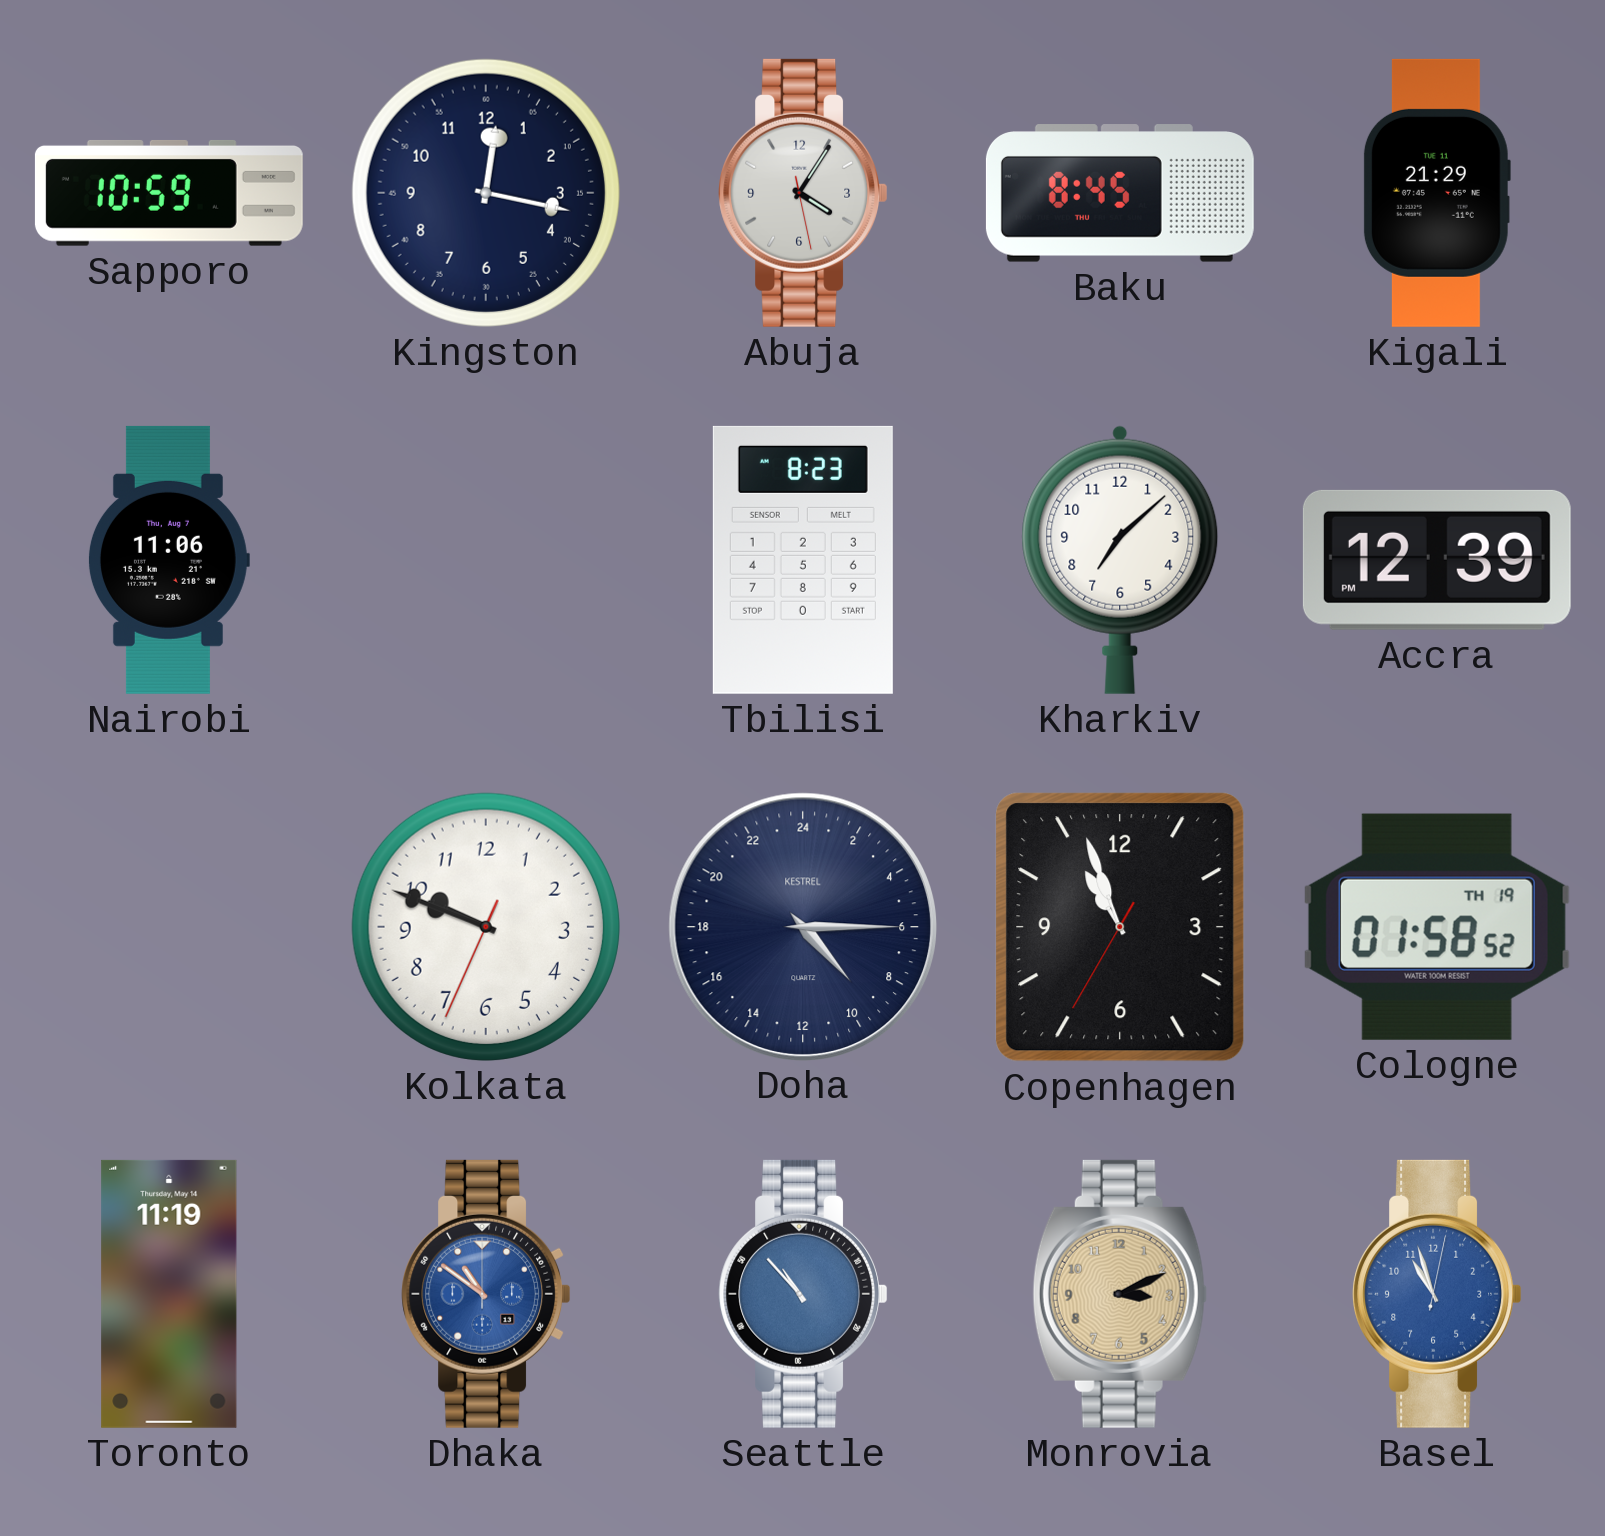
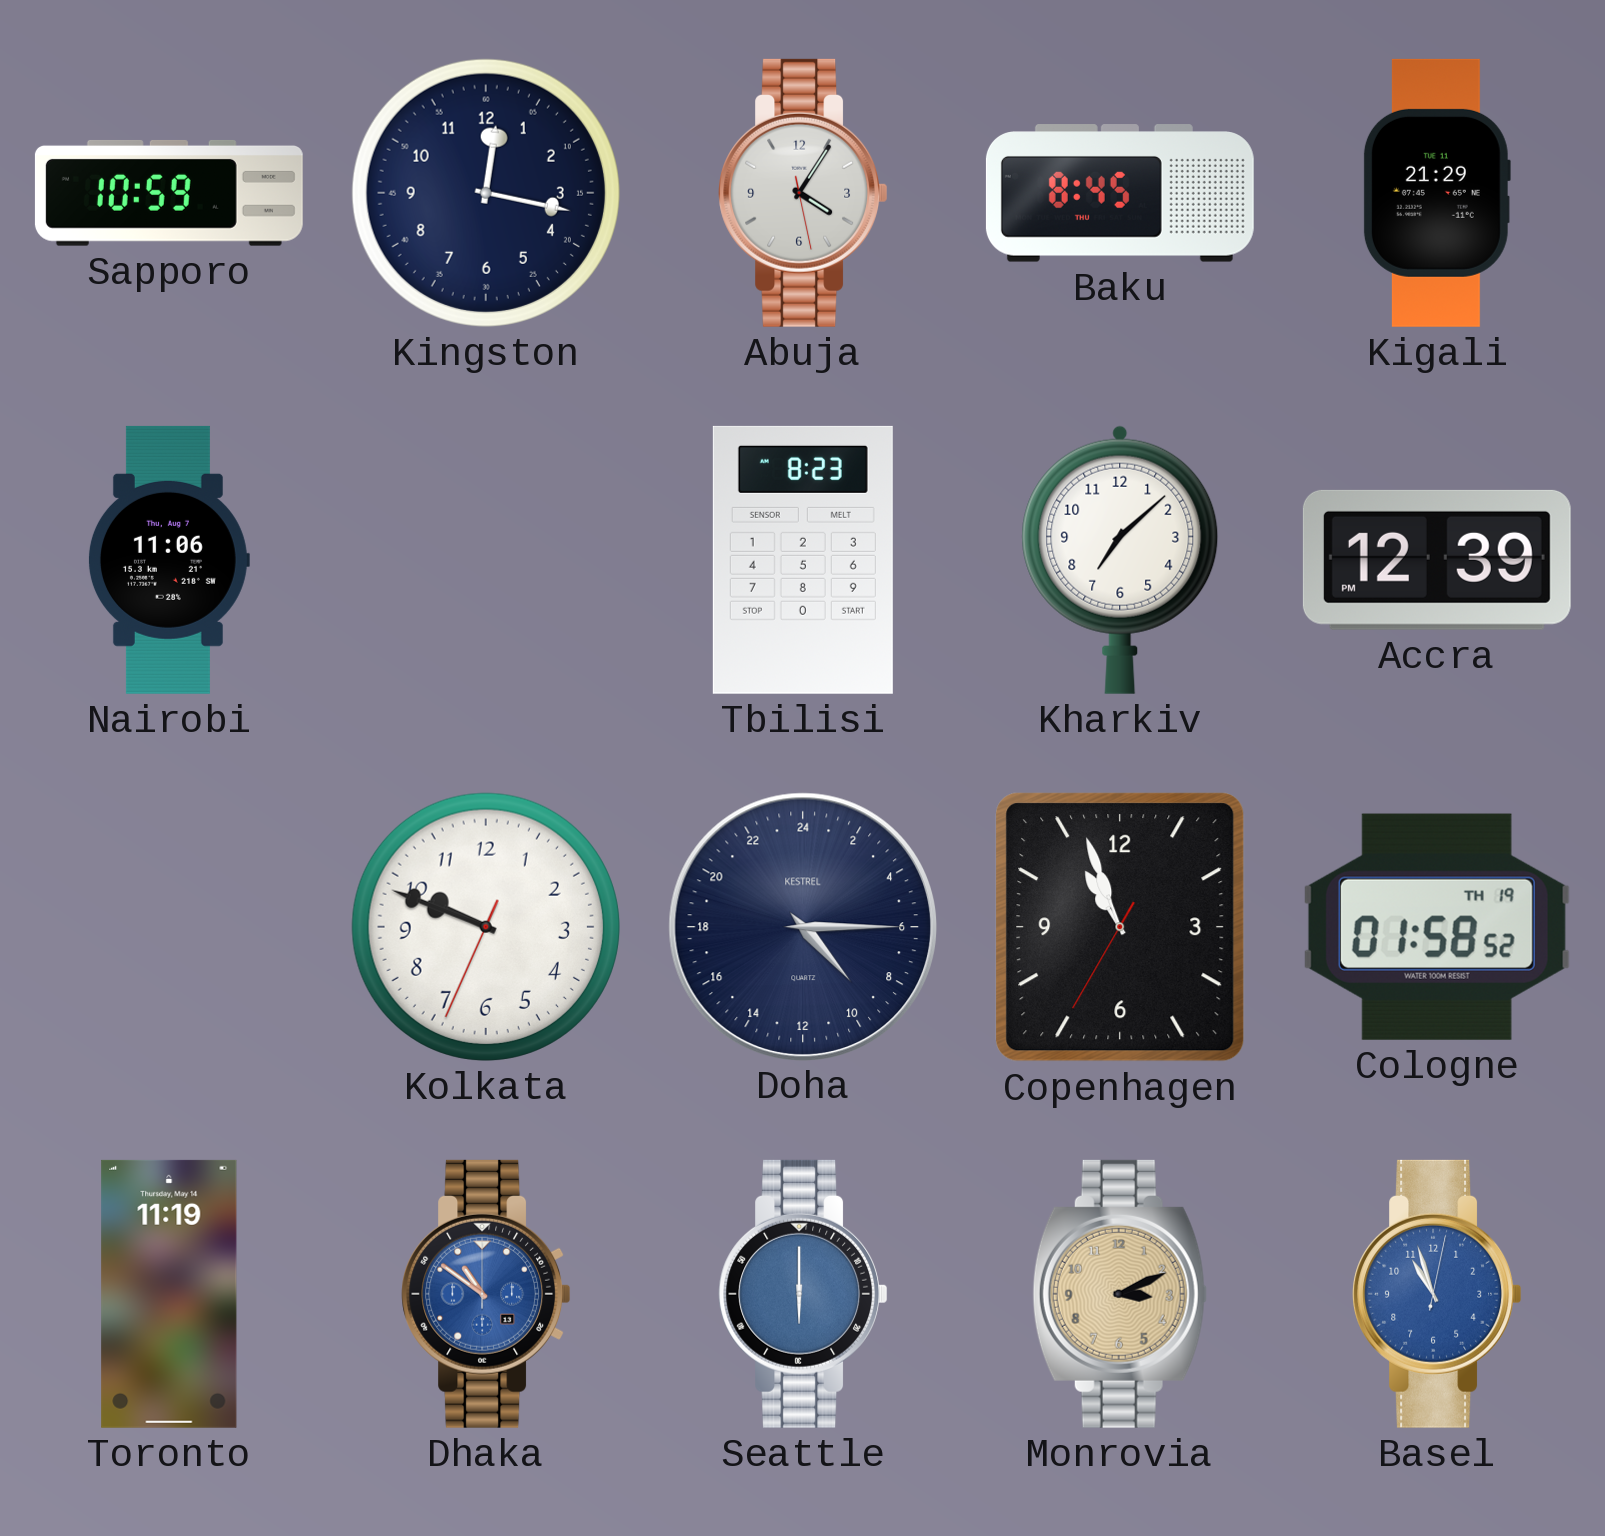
Seattle: 10:53 -> 6:00
